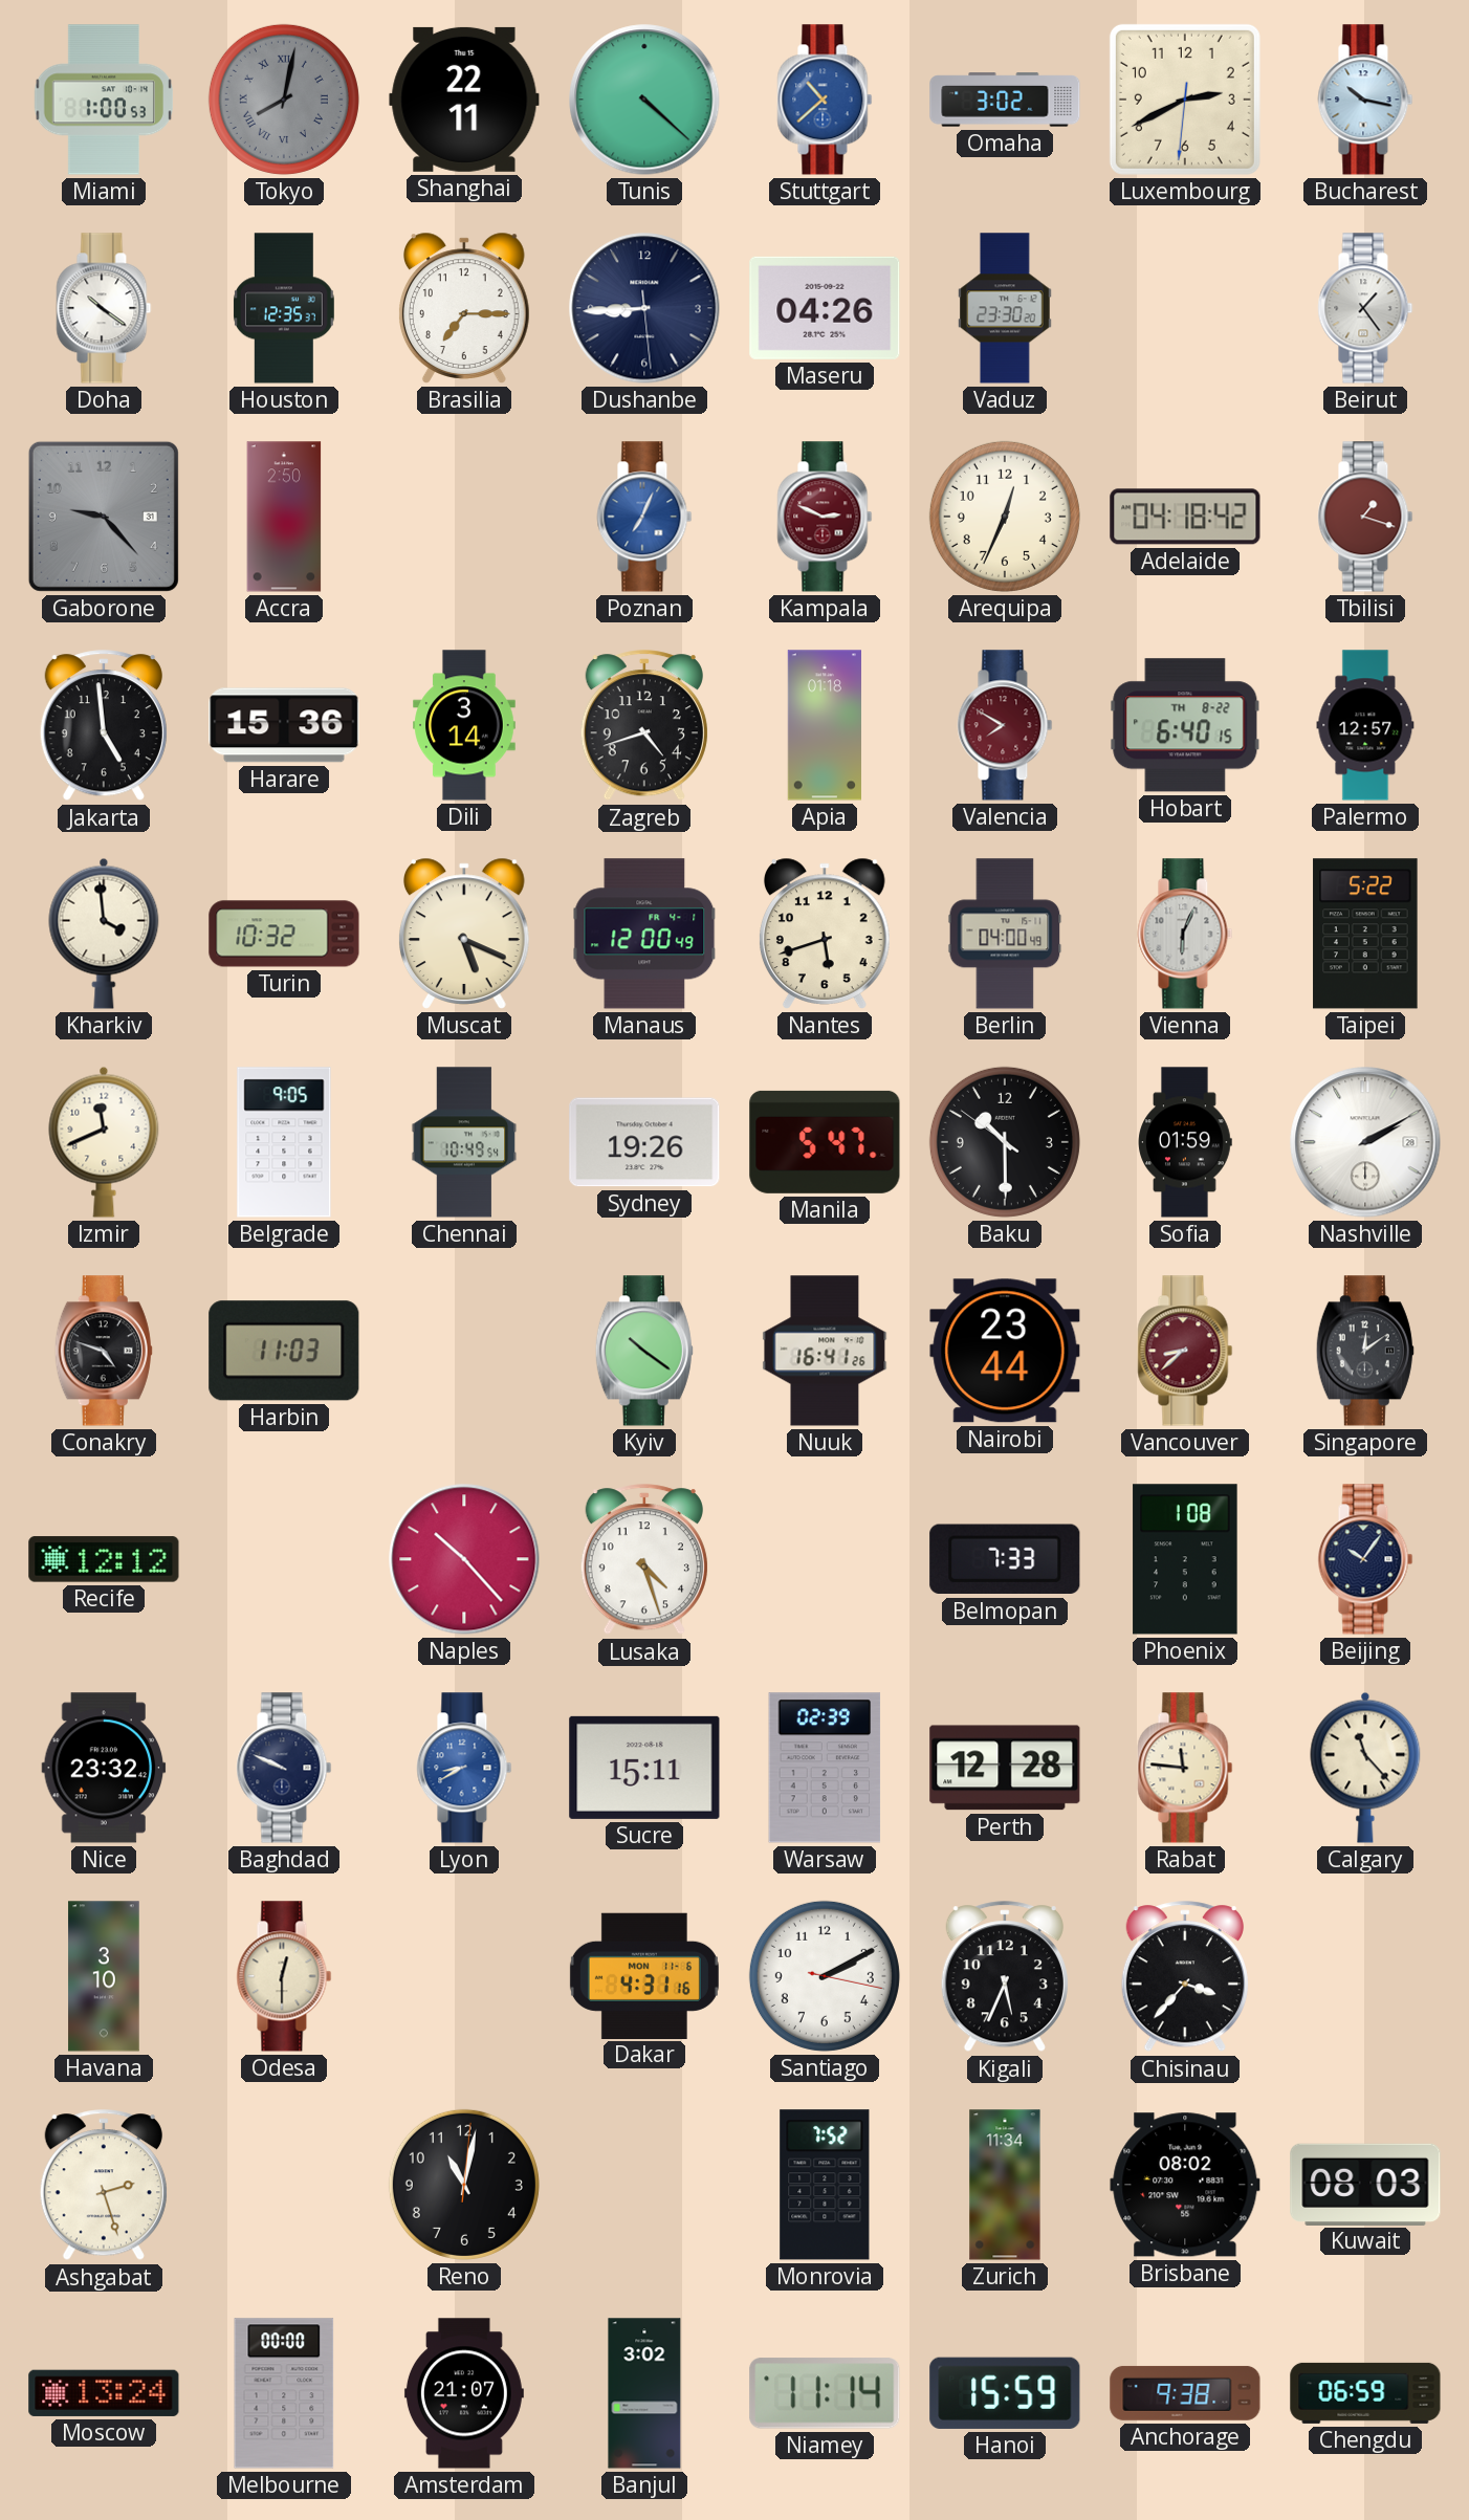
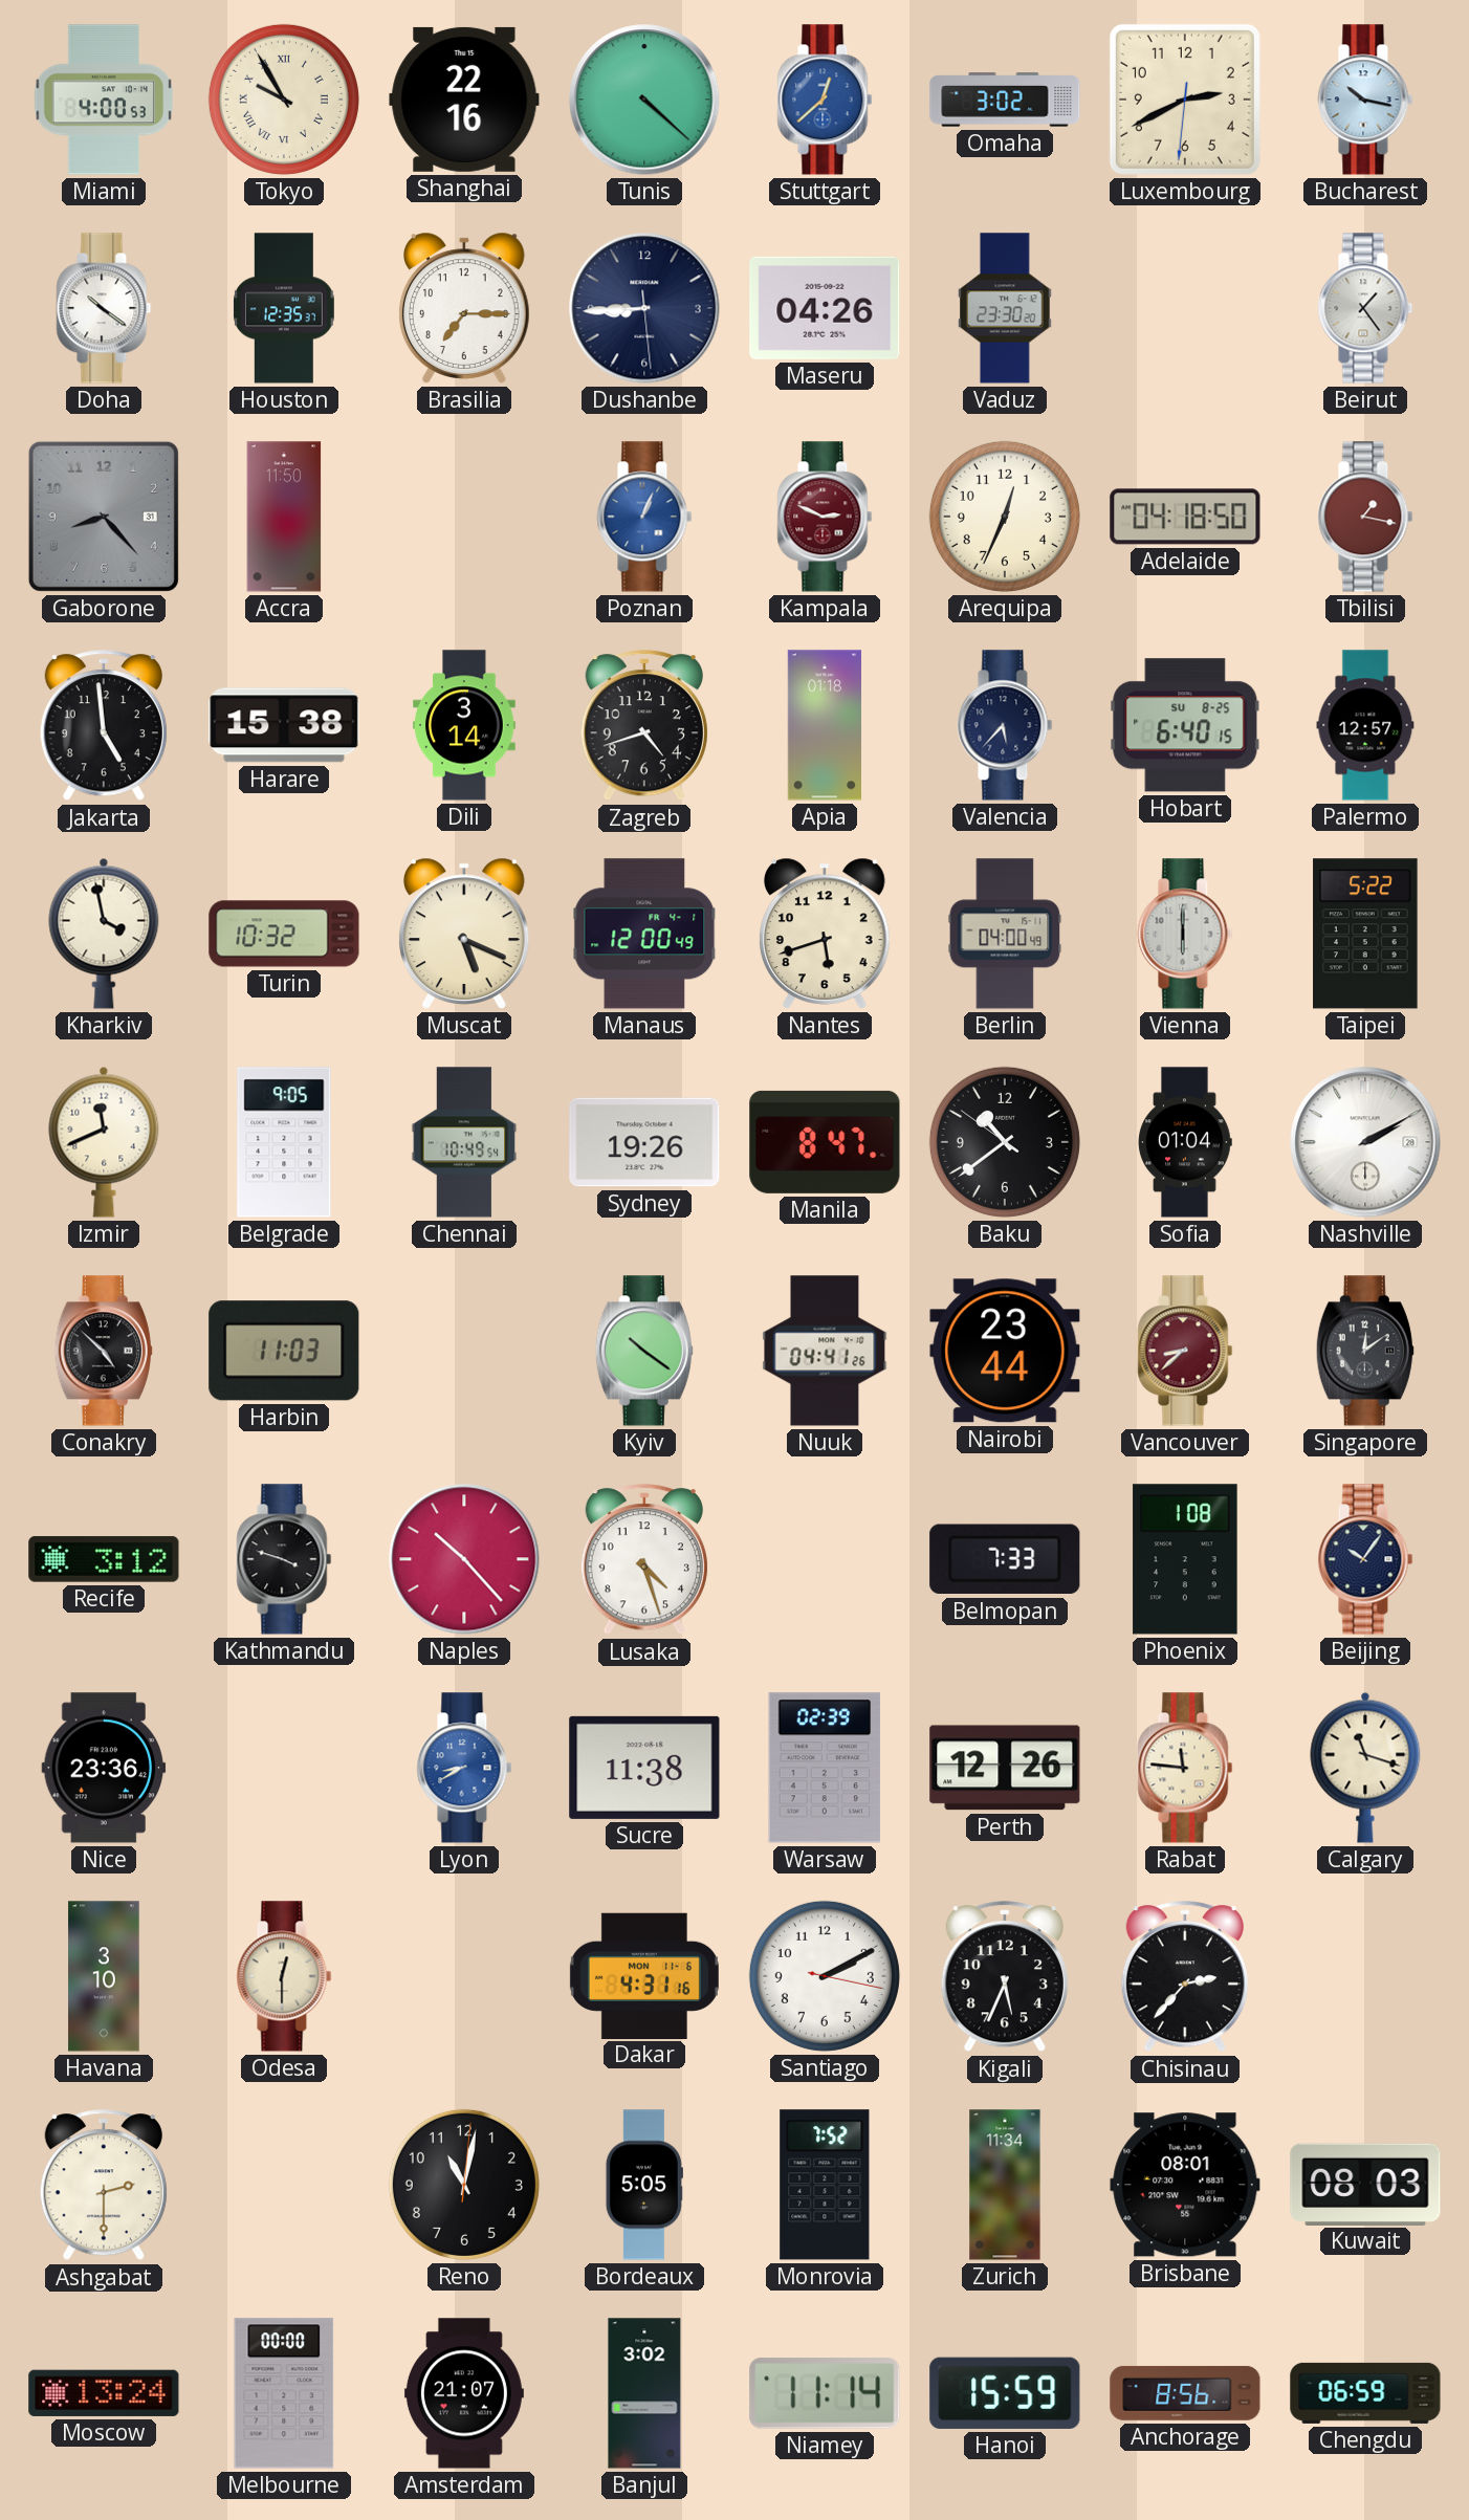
Miami: 1:00 -> 4:00
Tokyo: 8:02 -> 9:55
Tokyo dial: grey -> cream
Shanghai: 22:11 -> 22:16
Stuttgart: 10:38 -> 12:38
Gaborone: 9:23 -> 8:23
Accra: 2:50 -> 11:50
Poznan: 7:04 -> 1:04
Adelaide: 04:18:42 -> 04:18:50
Tbilisi: 1:18 -> 1:17
Harare: 15:36 -> 15:38
Valencia: 7:50 -> 5:37
Valencia dial: burgundy -> navy
Hobart date: TH 8-22 -> SU 8-25
Kharkiv: 3:59 -> 3:58
Vienna: 6:04 -> 6:00
Manila: 5:47 -> 8:47
Baku: 10:29 -> 10:38
Sofia: 01:59 -> 01:04
Conakry: 4:48 -> 4:52
Nuuk: 16:41 -> 04:41
Recife: 12:12 -> 3:12
Kathmandu: none -> 3:48
Nice: 23:32 -> 23:36
Baghdad: 9:49 -> none
Sucre: 15:11 -> 11:38
Perth: 12:28 -> 12:26
Calgary: 11:23 -> 11:18
Chisinau: 3:37 -> 2:37
Ashgabat: 2:27 -> 2:30
Bordeaux: none -> 5:05
Brisbane: 08:02 -> 08:01
Anchorage: 9:38 -> 8:56
